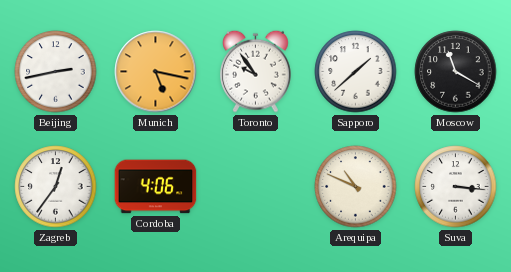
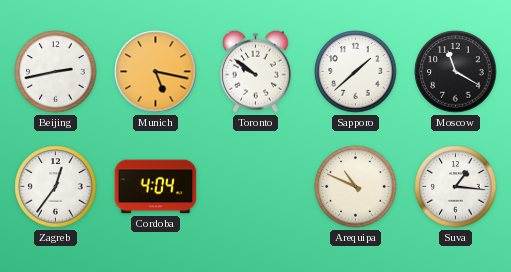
Toronto: 9:54 -> 9:51
Cordoba: 4:06 -> 4:04
Suva: 3:16 -> 1:16
